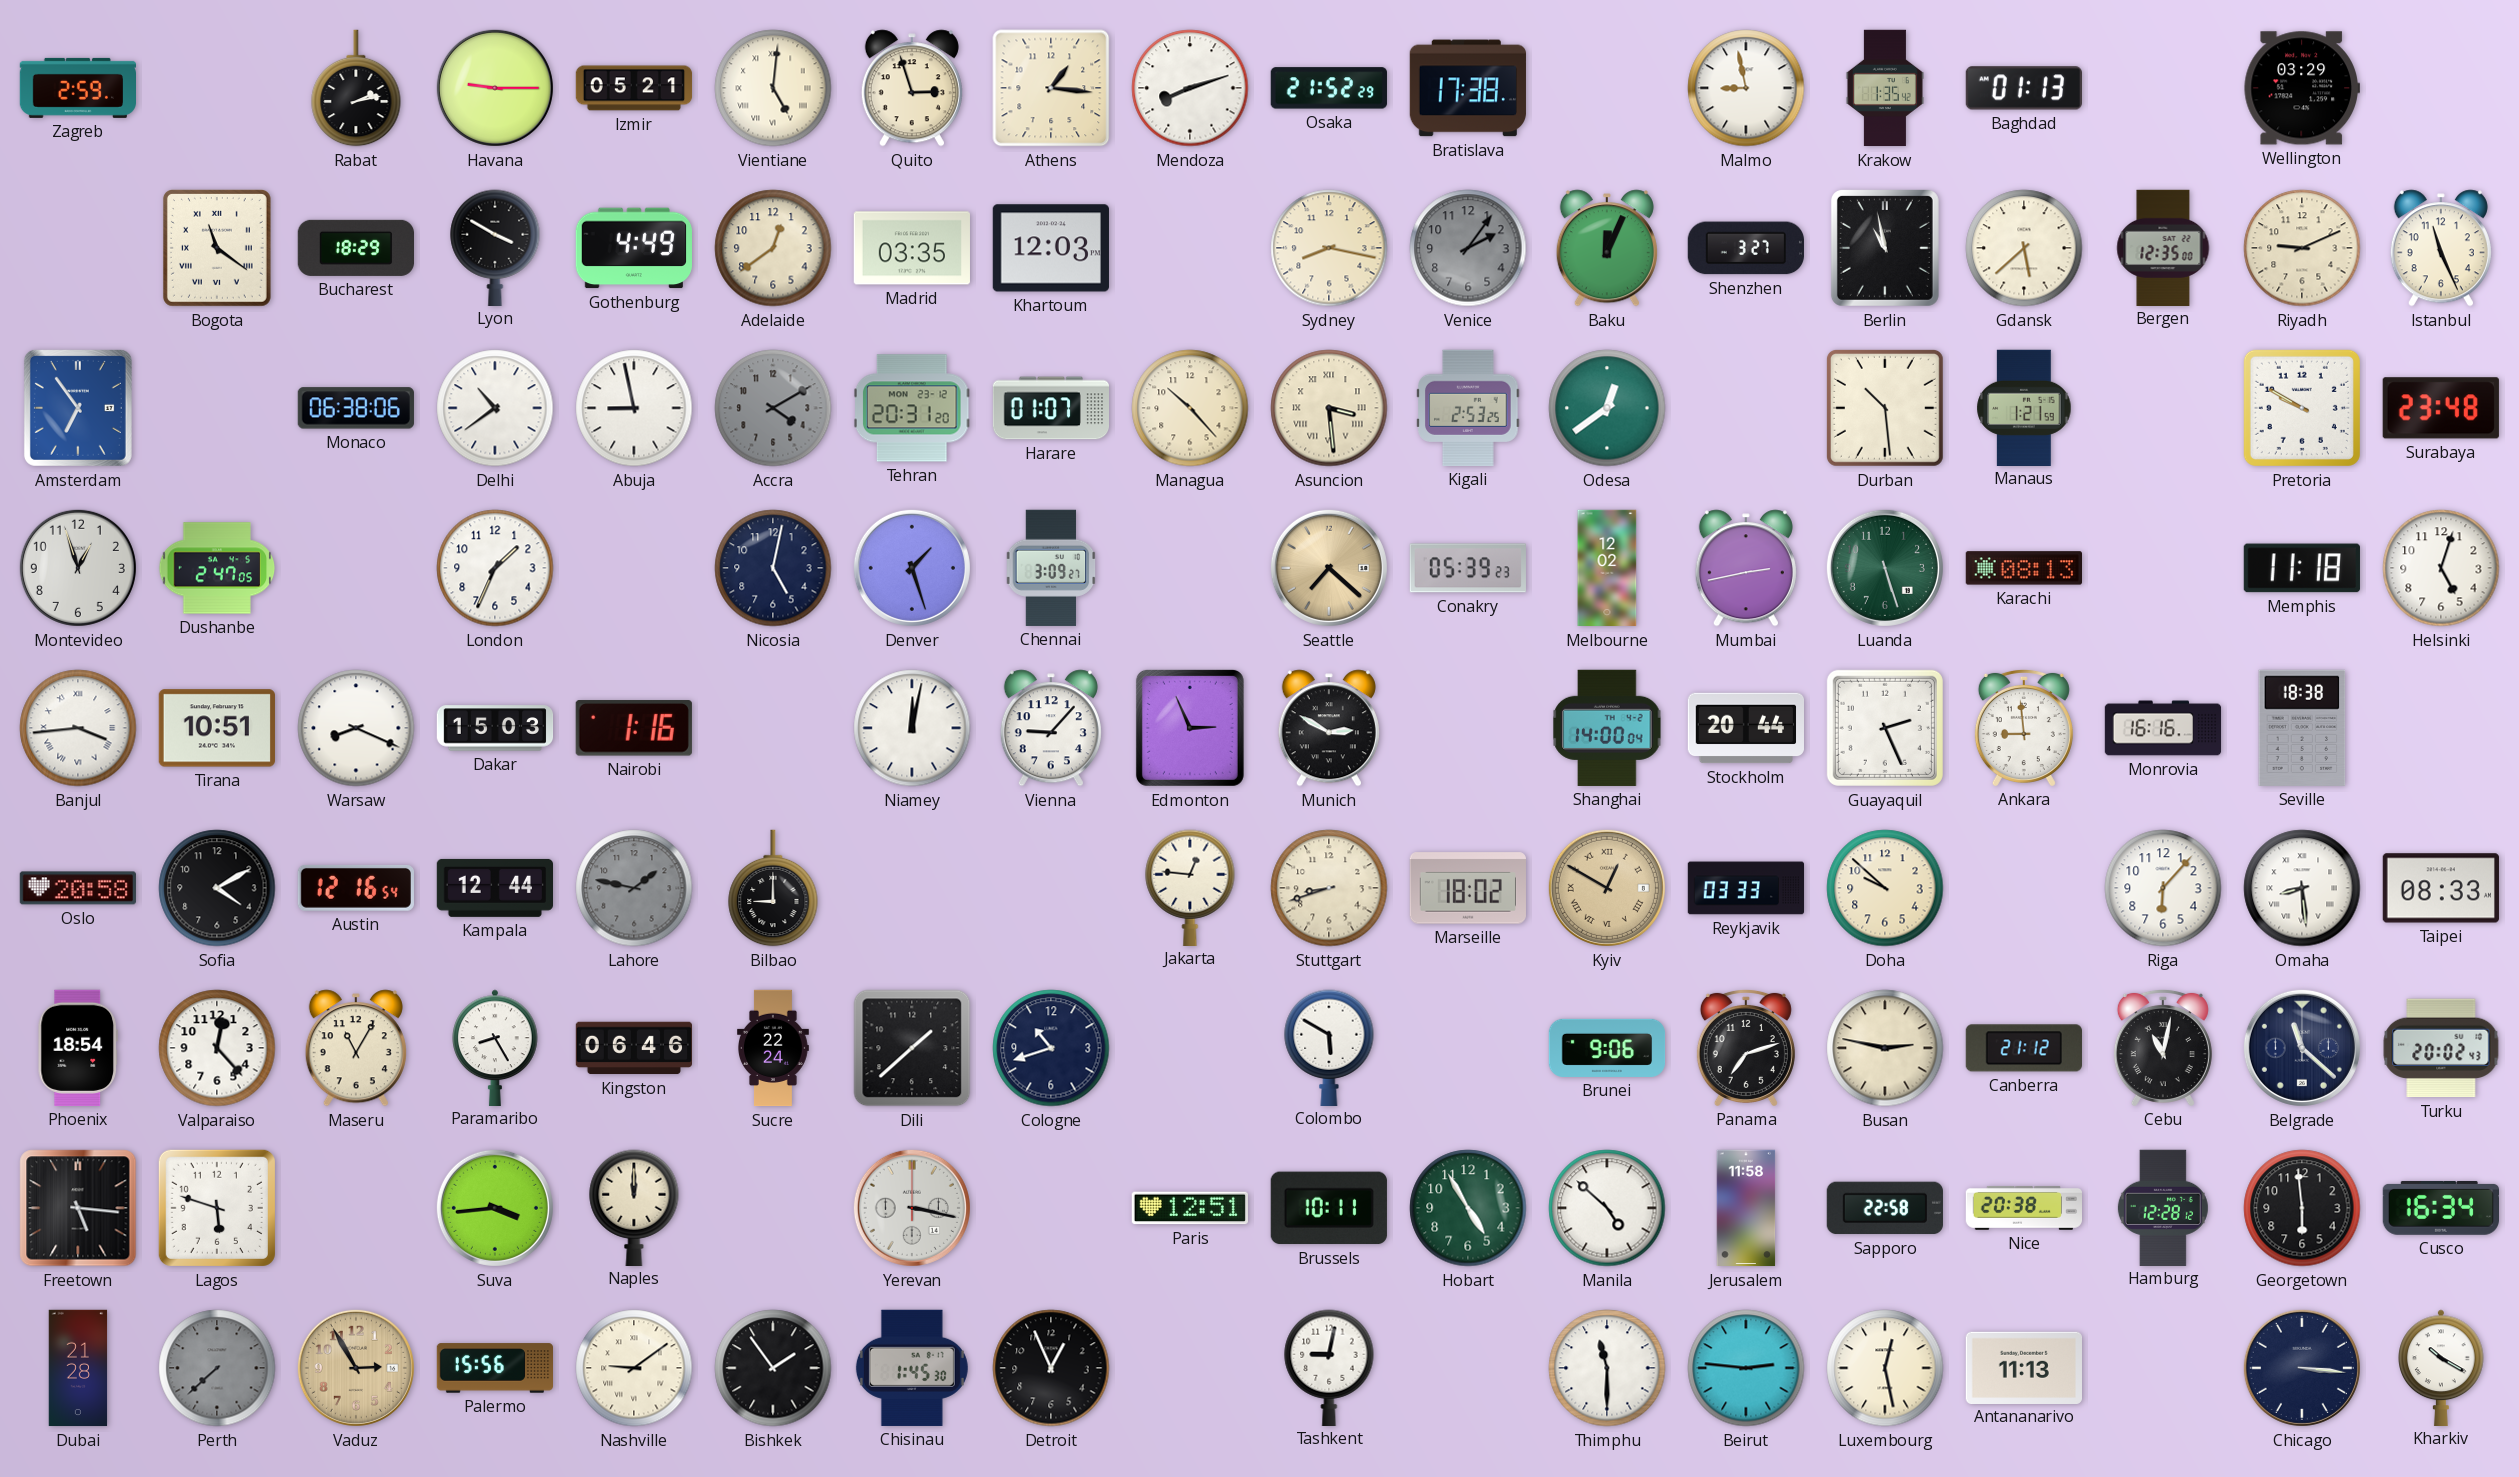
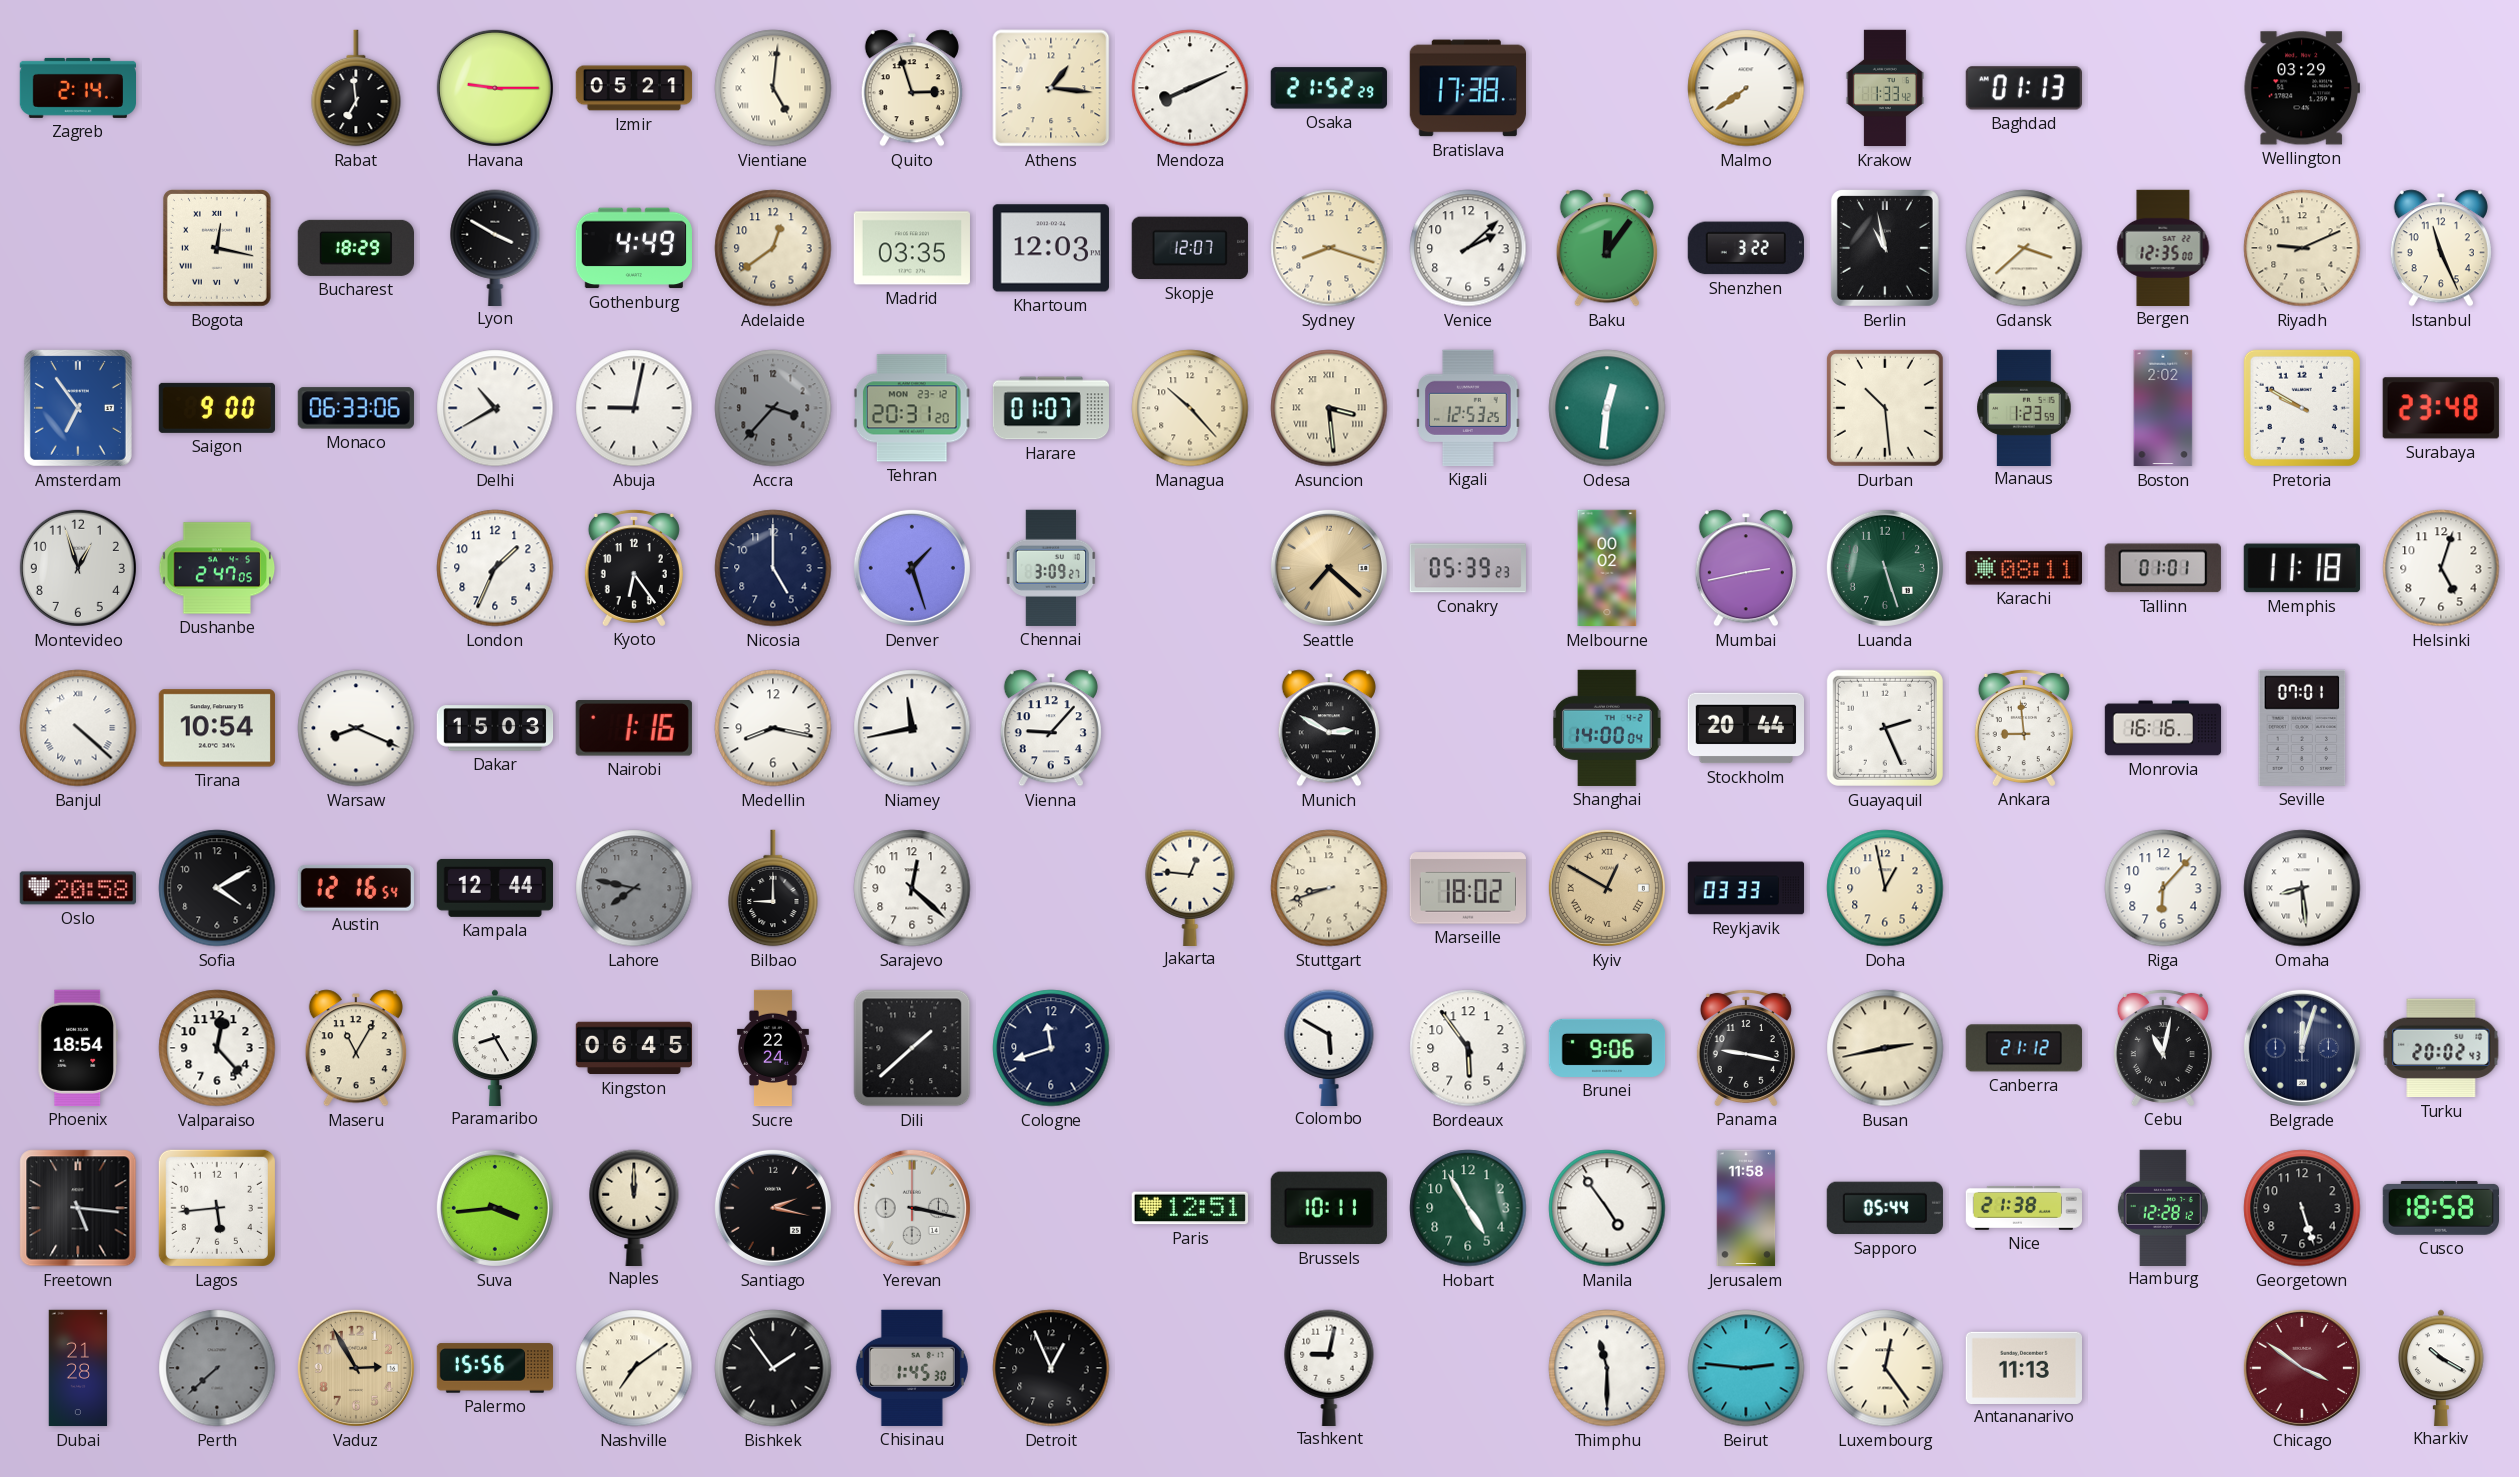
Zagreb: 2:59 -> 2:14
Rabat: 2:13 -> 6:59
Mendoza: 8:12 -> 8:11
Malmo: 8:58 -> 7:39
Krakow: 1:35 -> 1:33
Bogota: 11:21 -> 12:17
Skopje: none -> 12:07
Sydney: 8:17 -> 8:18
Venice: 2:06 -> 2:08
Venice dial: grey -> white
Baku: 12:04 -> 12:06
Shenzhen: 3:27 -> 3:22
Gdansk: 5:38 -> 3:38
Saigon: none -> 9:00
Monaco: 06:38 -> 06:33
Delhi: 10:39 -> 10:40
Abuja: 8:58 -> 9:02
Accra: 4:10 -> 3:37
Kigali: 2:53 -> 12:53
Odesa: 12:39 -> 12:31
Manaus: 1:21 -> 1:23
Boston: none -> 2:02
Kyoto: none -> 6:24
Nicosia: 5:02 -> 5:00
Melbourne: 12:02 -> 00:02
Karachi: 08:13 -> 08:11
Tallinn: none -> 01:01
Banjul: 3:44 -> 4:22
Tirana: 10:51 -> 10:54
Medellin: none -> 8:17
Niamey: 12:02 -> 11:43
Edmonton: 2:56 -> none
Seville: 18:38 -> 07:01
Lahore: 1:47 -> 7:47
Sarajevo: none -> 12:22
Doha: 9:52 -> 12:58
Taipei: 08:33 -> none
Kingston: 06:46 -> 06:45
Cologne: 10:42 -> 11:42
Bordeaux: none -> 5:54
Panama: 7:12 -> 9:17
Busan: 2:47 -> 2:43
Belgrade: 11:22 -> 12:03
Lagos: 5:48 -> 5:44
Santiago: none -> 2:17
Manila: 4:52 -> 4:54
Sapporo: 22:58 -> 05:44
Nice: 20:38 -> 21:38
Georgetown: 5:59 -> 5:27
Cusco: 16:34 -> 18:58
Nashville: 9:09 -> 7:09
Luxembourg: 12:28 -> 12:24
Chicago: 3:16 -> 3:51
Chicago dial: navy -> burgundy
